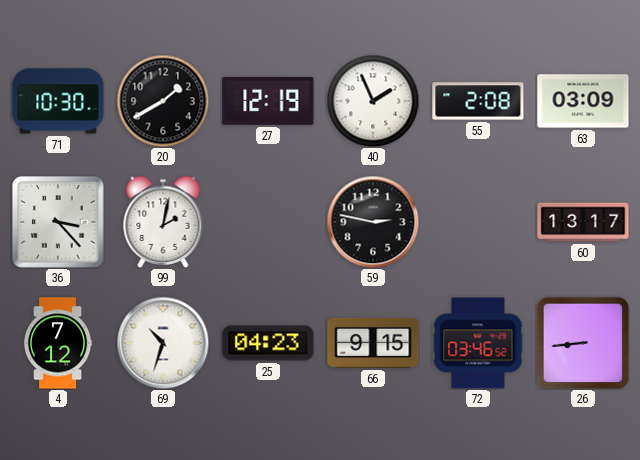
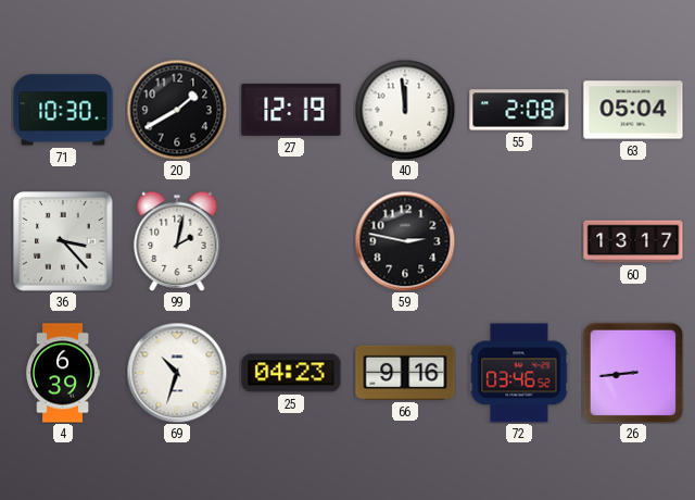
40: 1:56 -> 11:59
63: 03:09 -> 05:04
4: 7:12 -> 6:39
66: 9:15 -> 9:16
